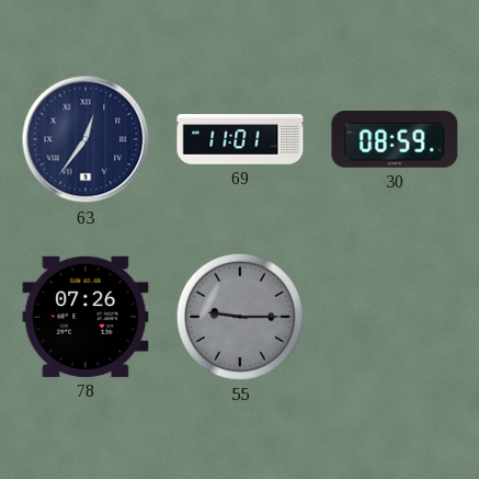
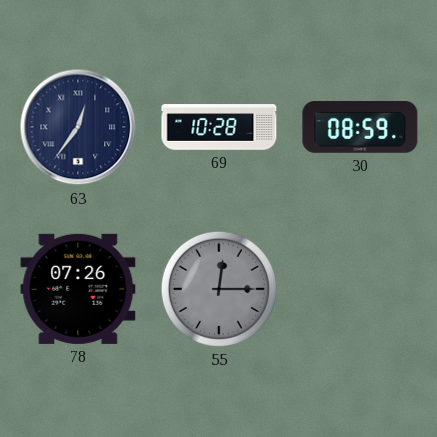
69: 11:01 -> 10:28
55: 9:15 -> 12:15
